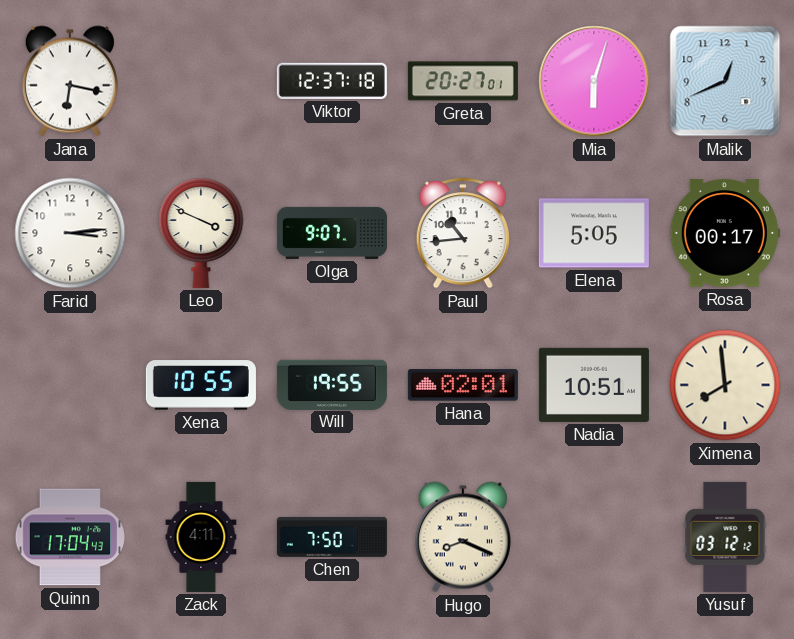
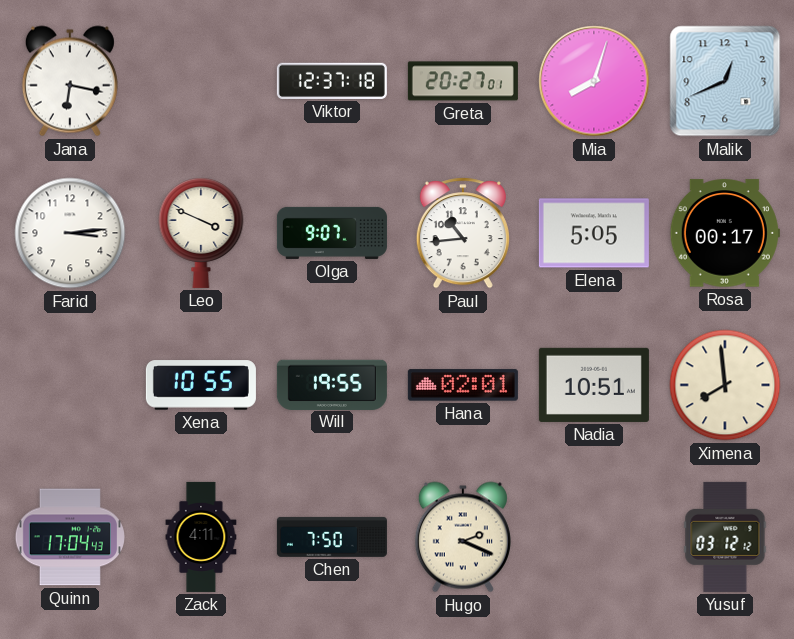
Mia: 6:03 -> 8:03
Hugo: 8:19 -> 2:19
